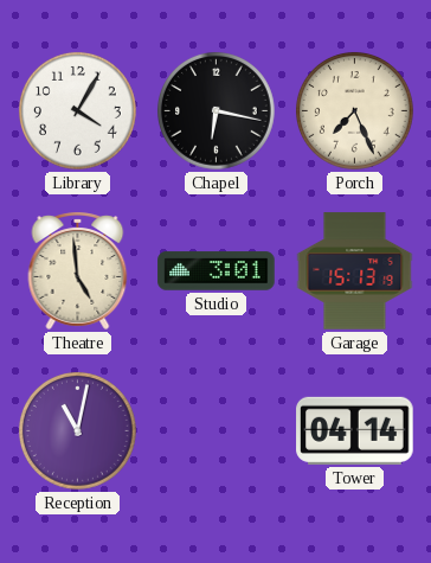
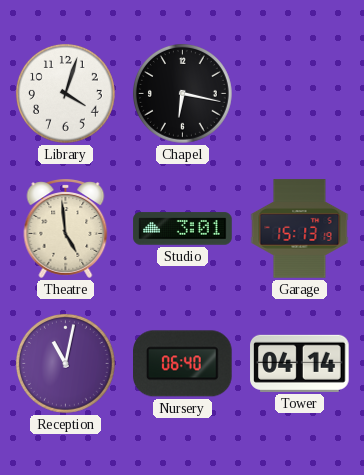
Library: 4:05 -> 4:03
Porch: 7:26 -> none
Nursery: none -> 06:40
